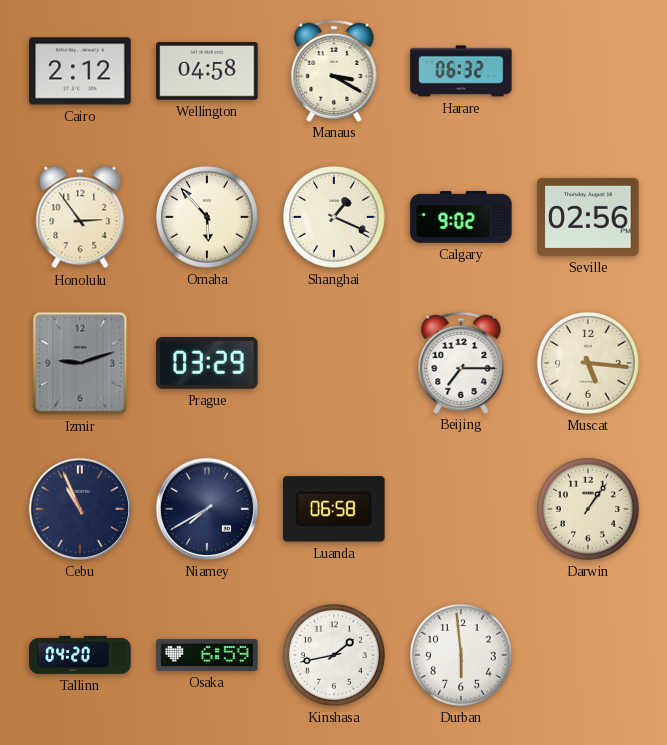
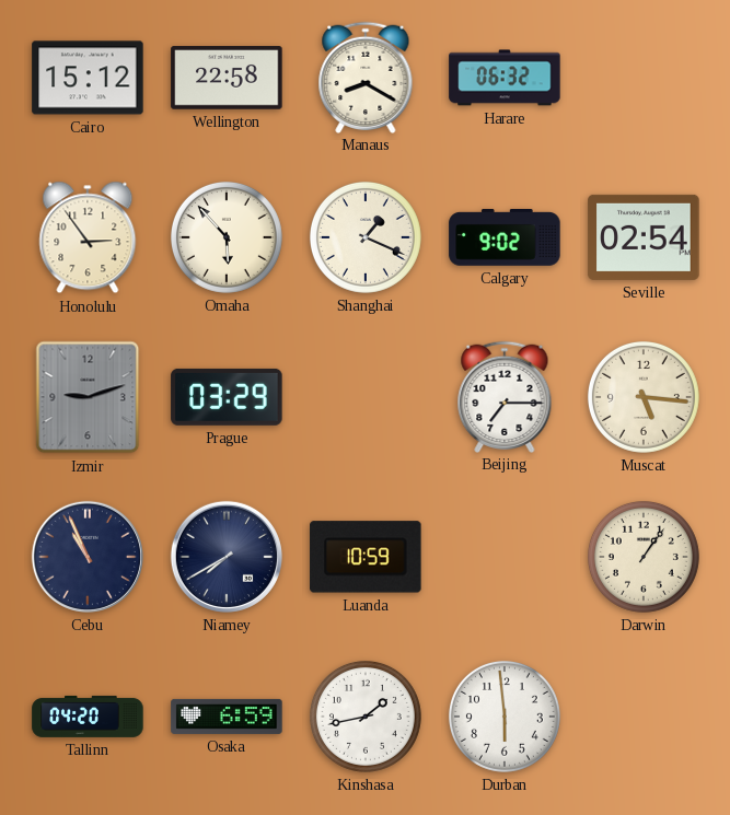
Cairo: 2:12 -> 15:12
Wellington: 04:58 -> 22:58
Manaus: 3:20 -> 8:20
Seville: 02:56 -> 02:54
Luanda: 06:58 -> 10:59
